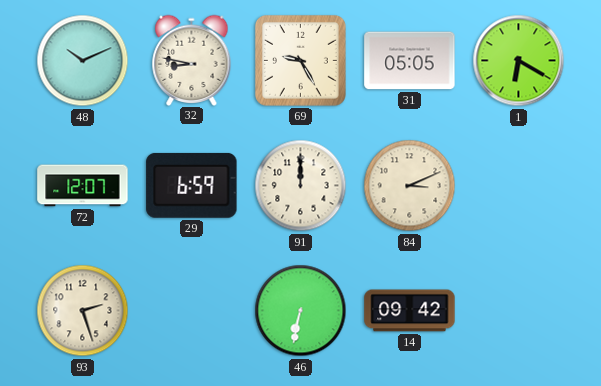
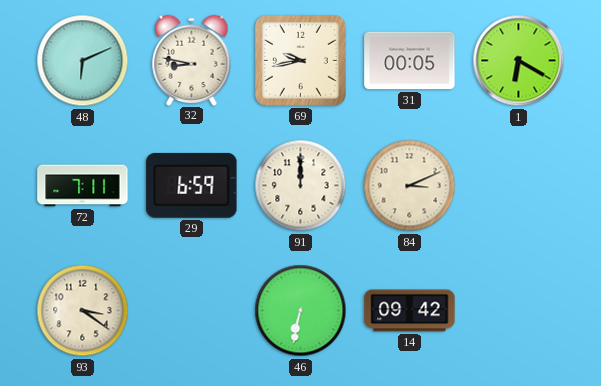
48: 10:11 -> 6:11
69: 9:25 -> 9:43
31: 05:05 -> 00:05
72: 12:07 -> 7:11
93: 2:27 -> 3:21
